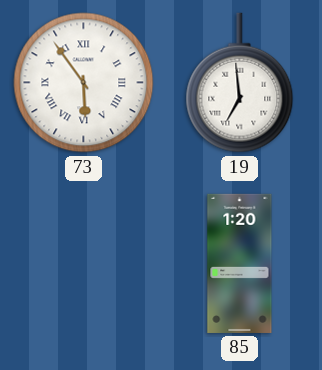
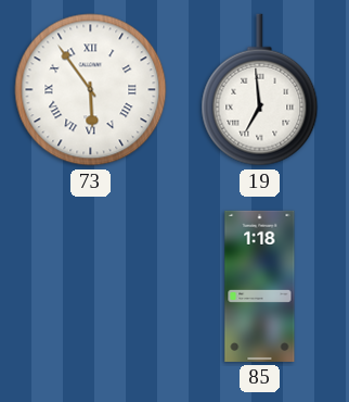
85: 1:20 -> 1:18
